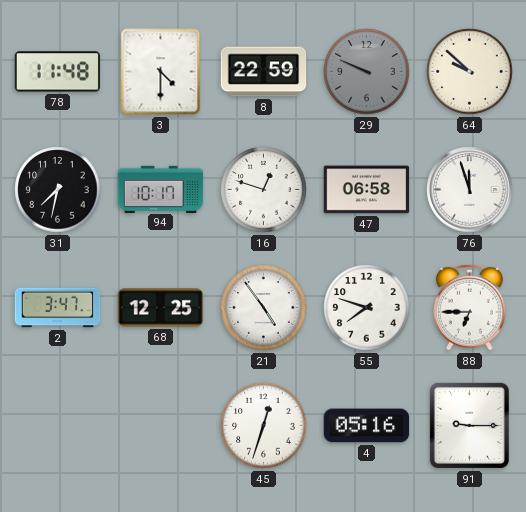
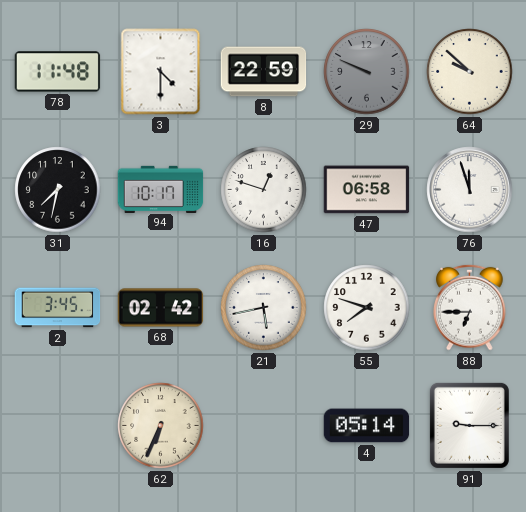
2: 3:47 -> 3:45
68: 12:25 -> 02:42
21: 4:54 -> 5:43
62: none -> 6:34
45: 12:33 -> none
4: 05:16 -> 05:14
